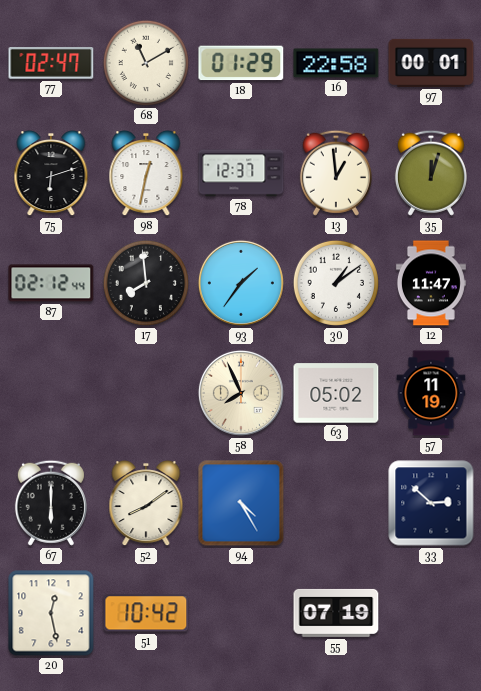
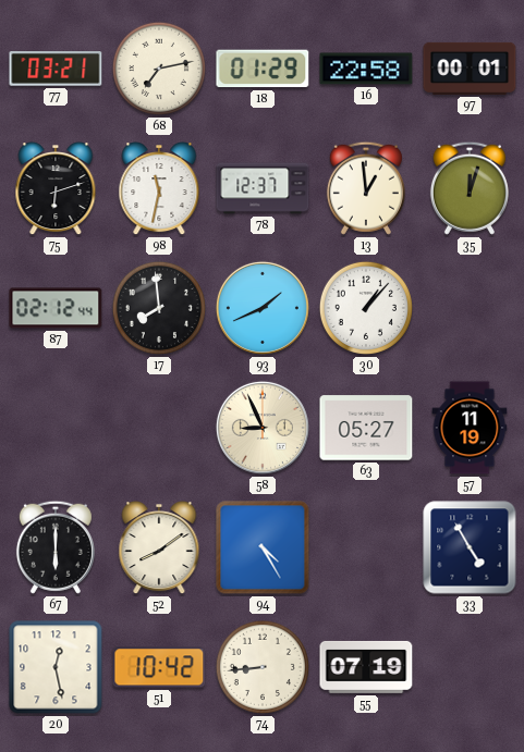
77: 02:47 -> 03:21
68: 11:10 -> 7:13
98: 12:32 -> 11:32
93: 1:36 -> 1:41
30: 1:09 -> 1:07
12: 11:47 -> none
58: 7:56 -> 8:56
63: 05:02 -> 05:27
33: 2:52 -> 4:55
74: none -> 8:44
